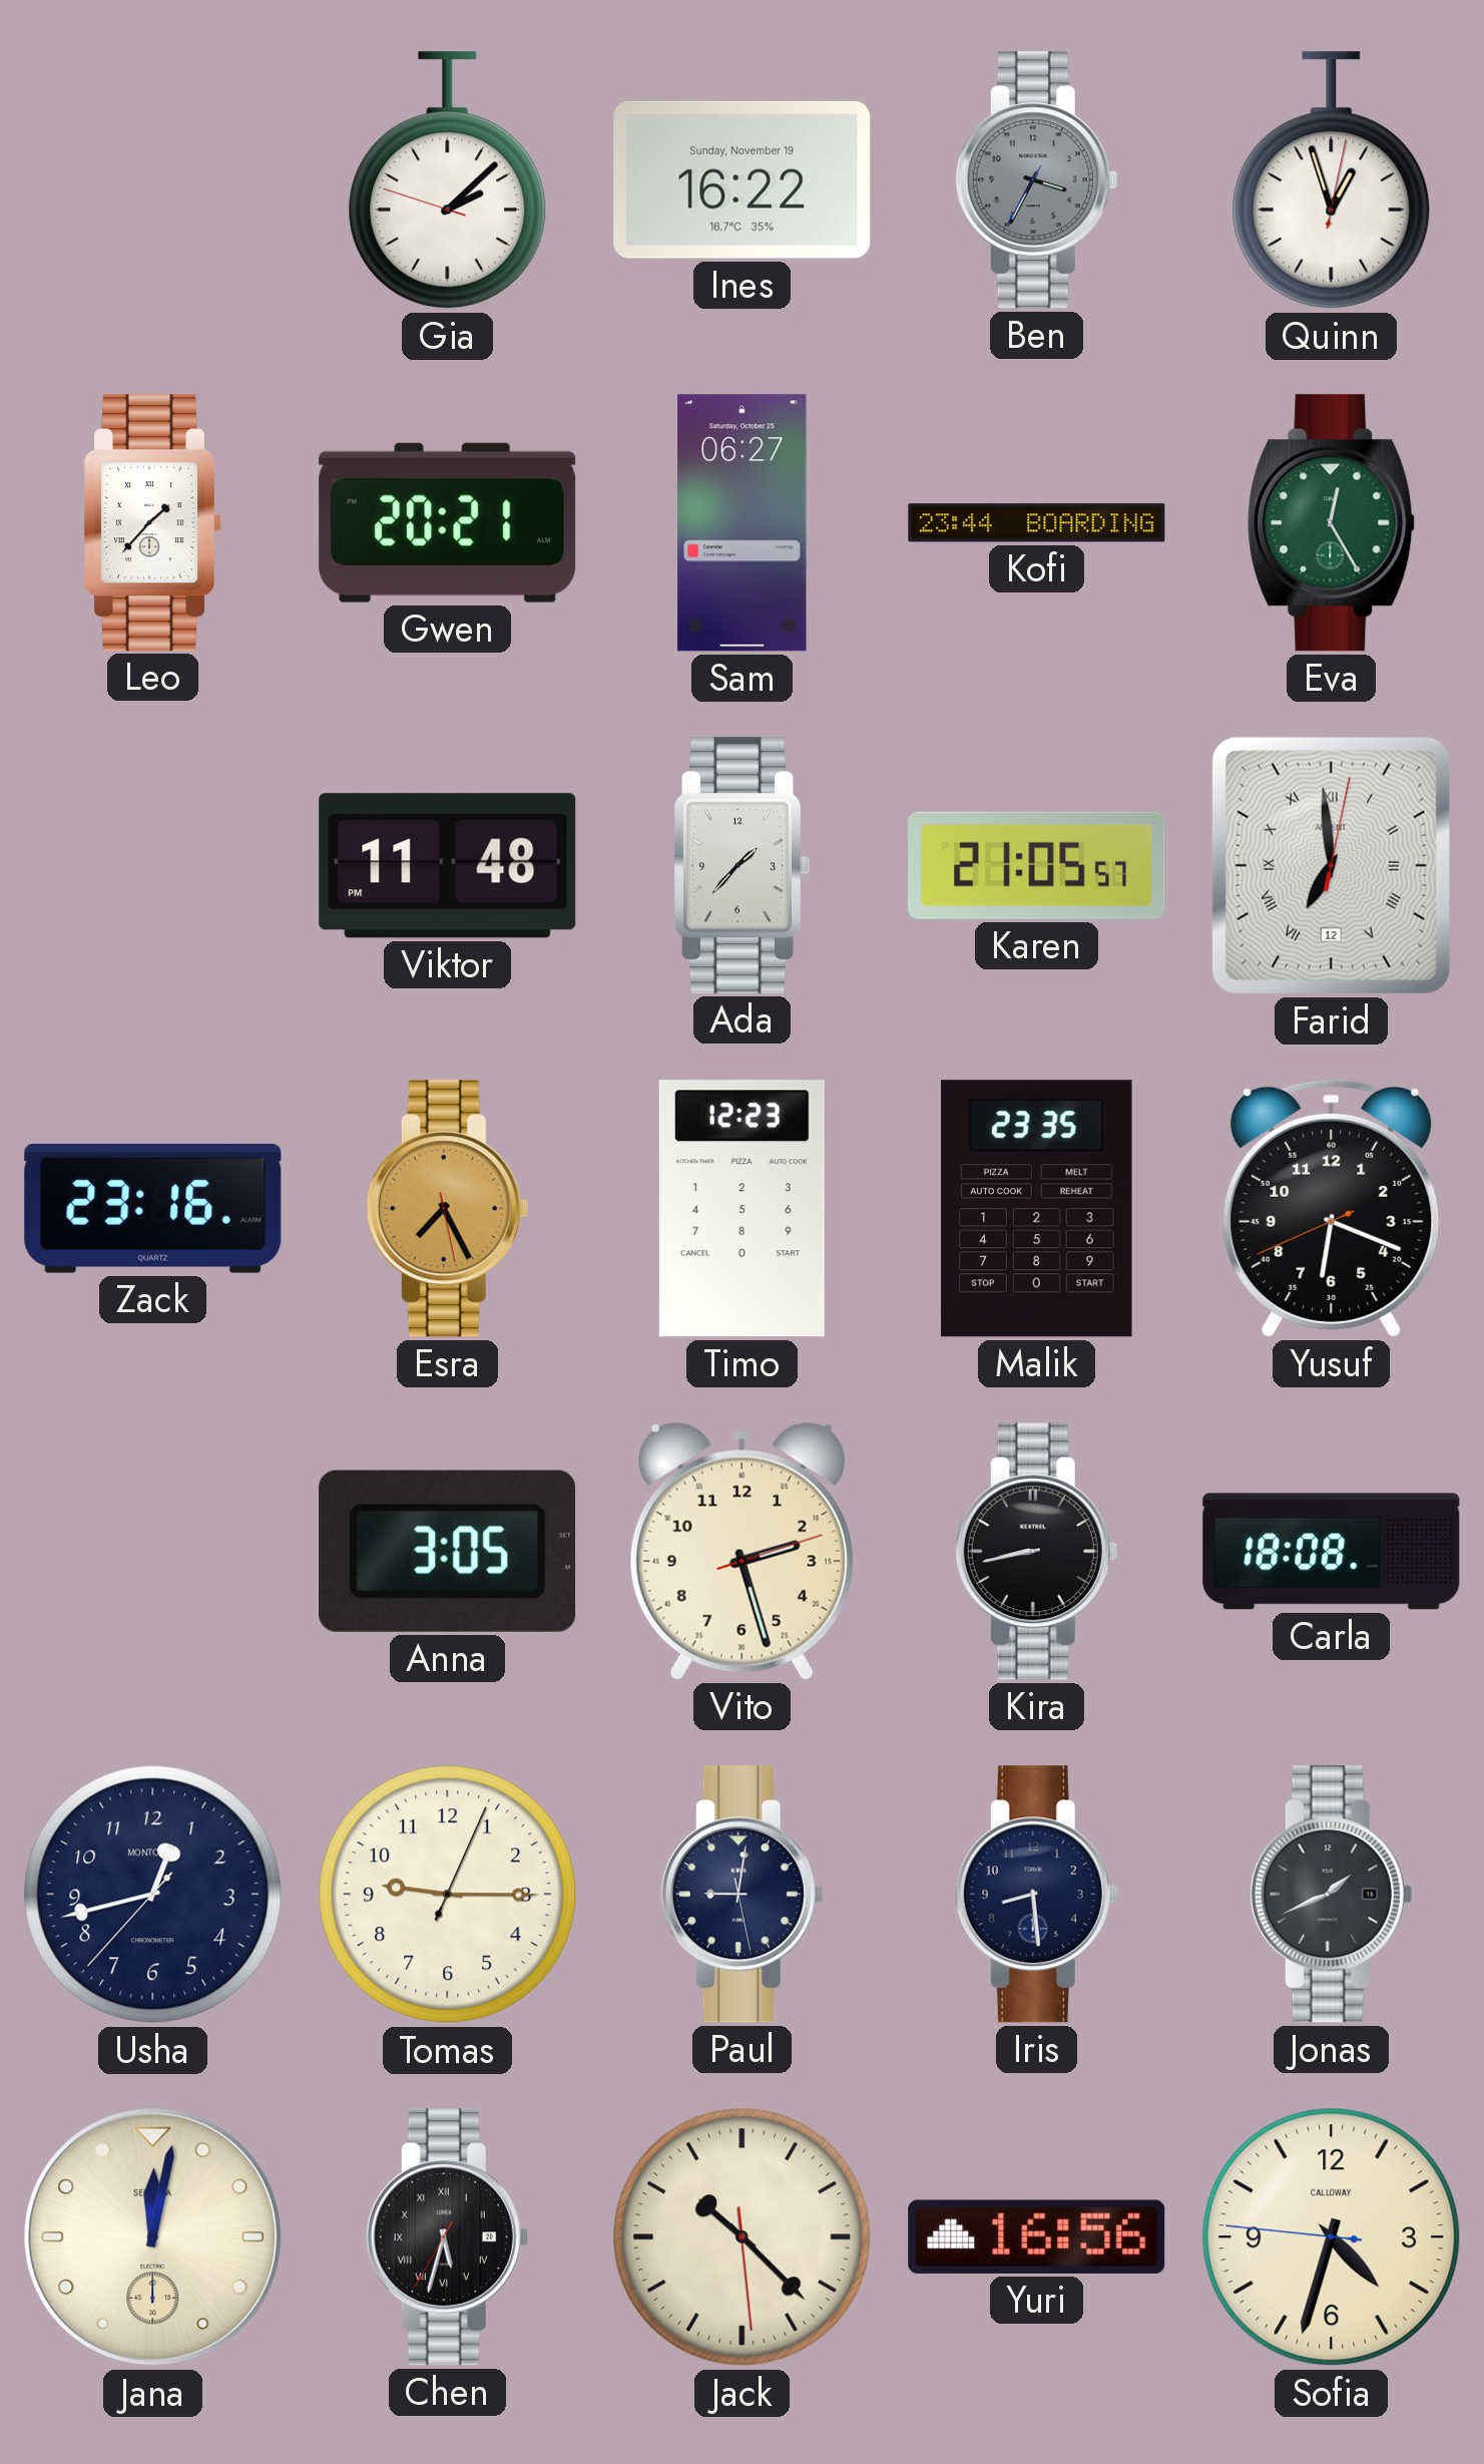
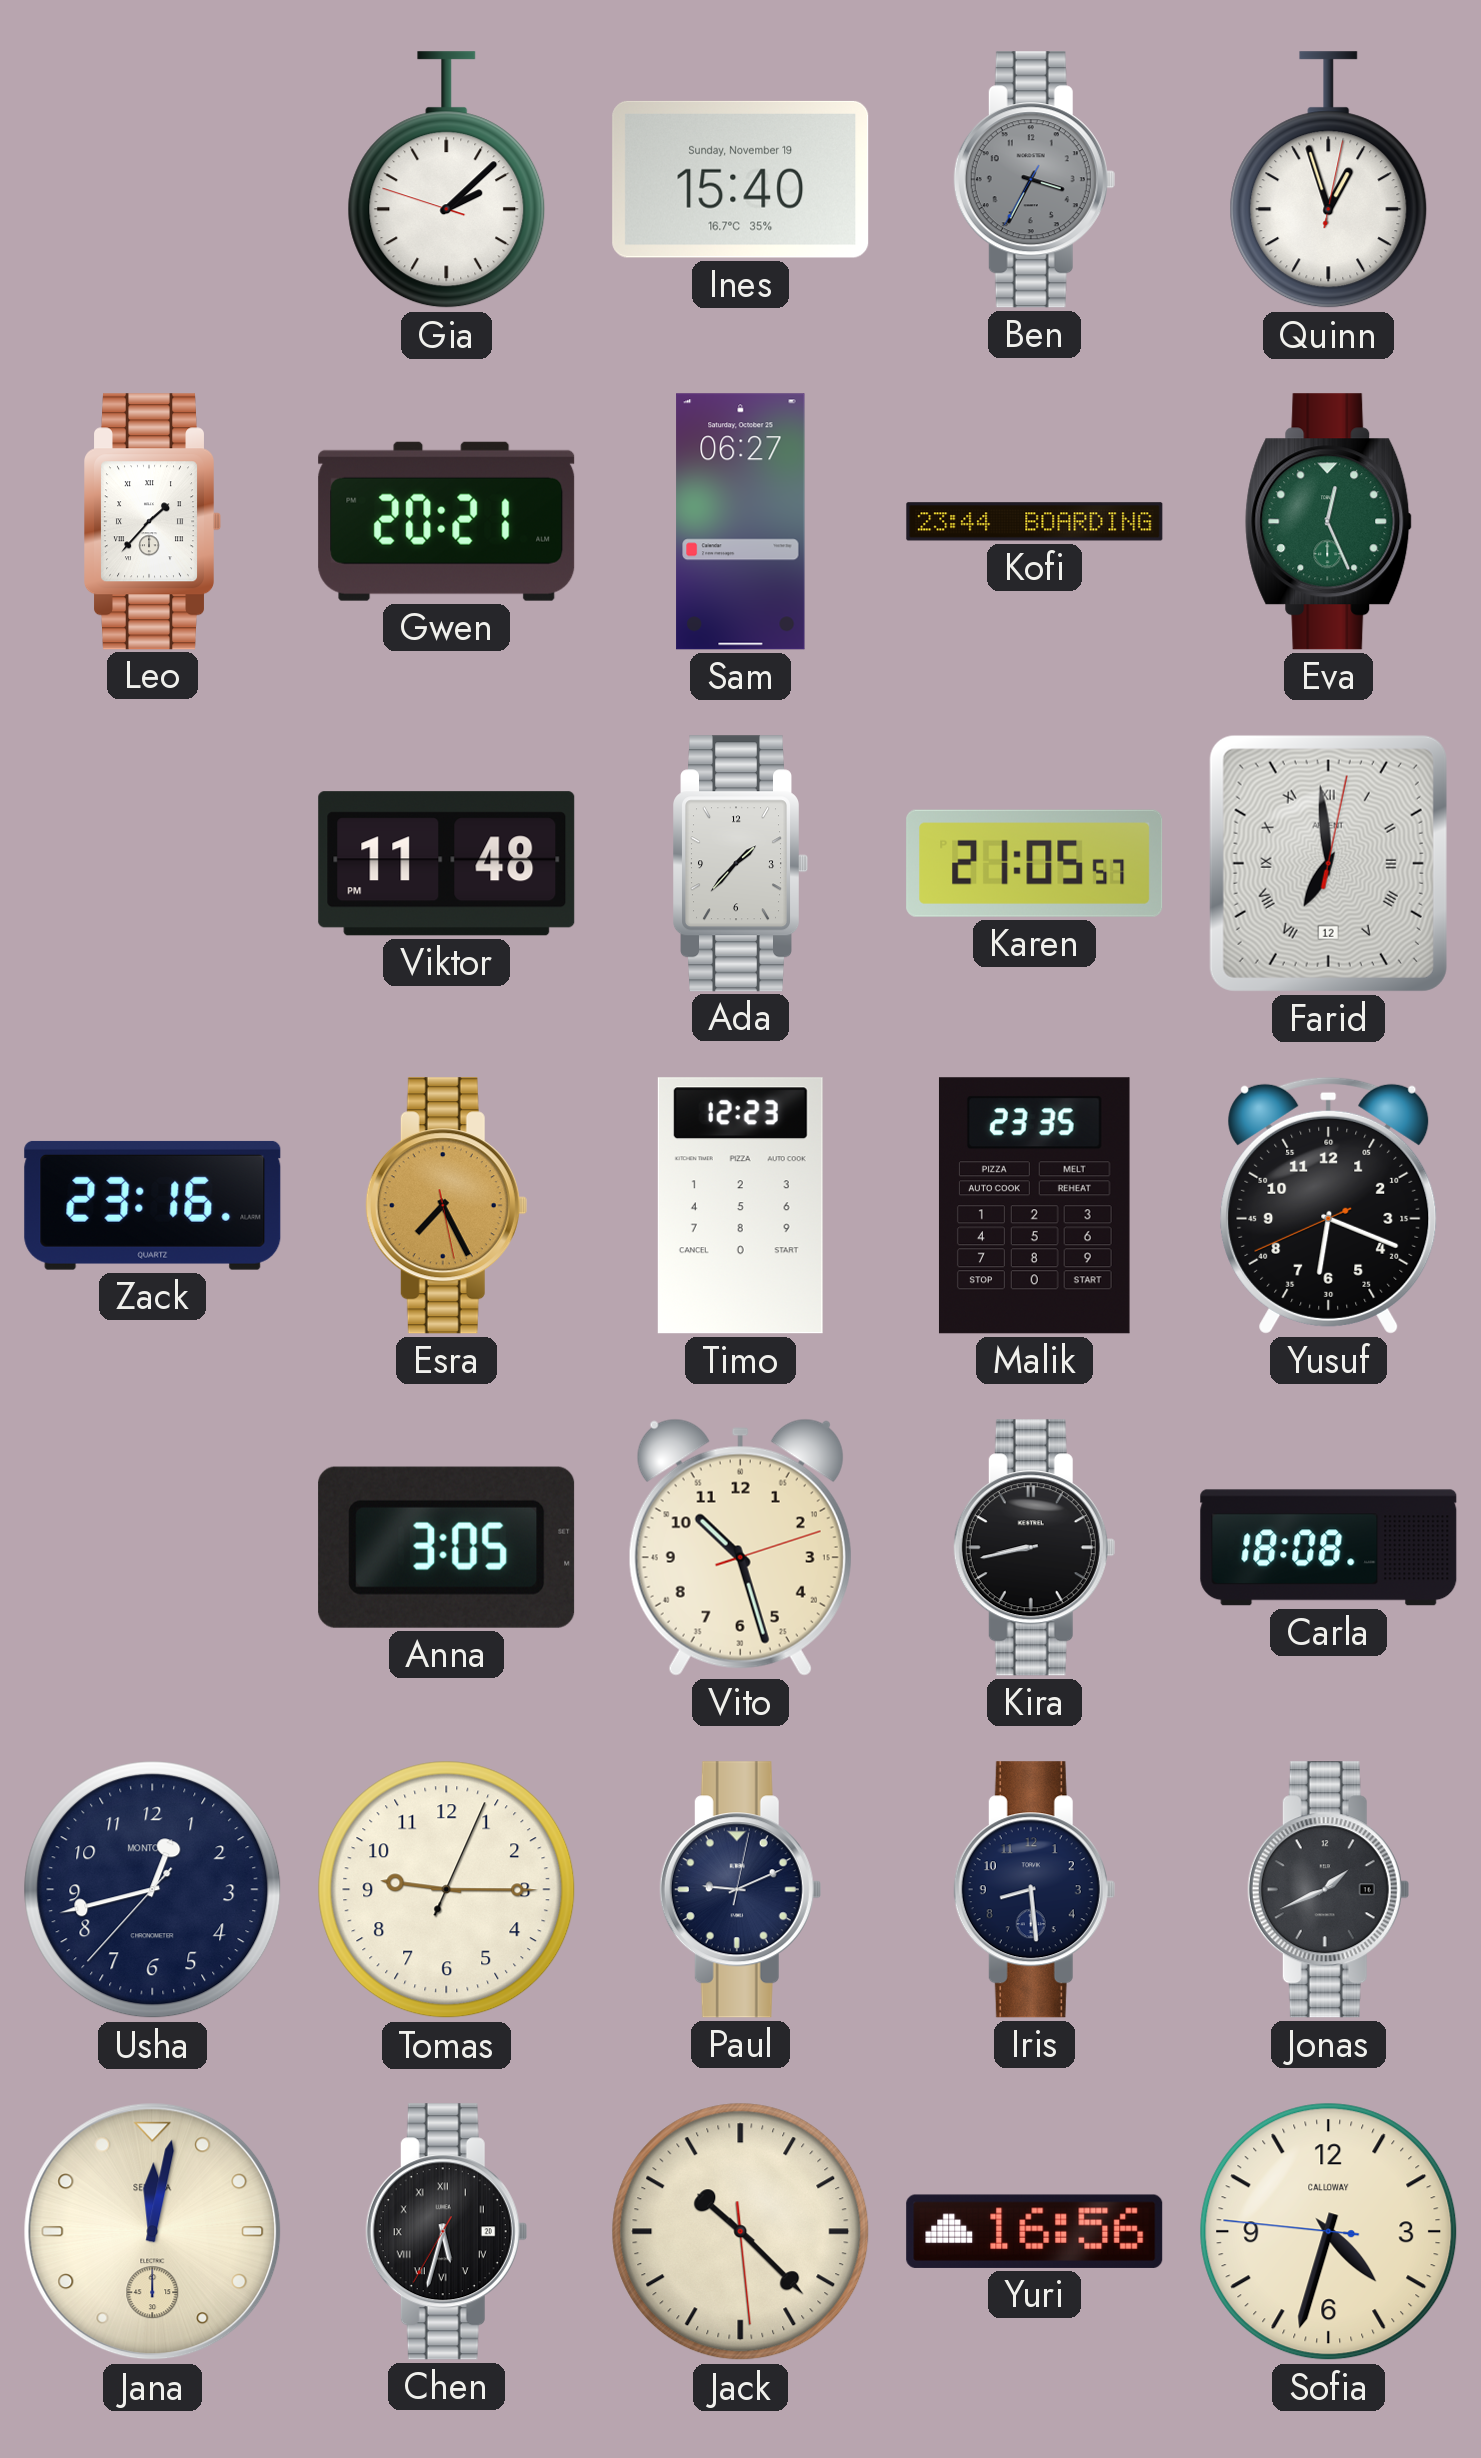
Ines: 16:22 -> 15:40
Eva: 12:25 -> 12:26
Vito: 2:27 -> 10:27
Paul: 9:01 -> 9:11
